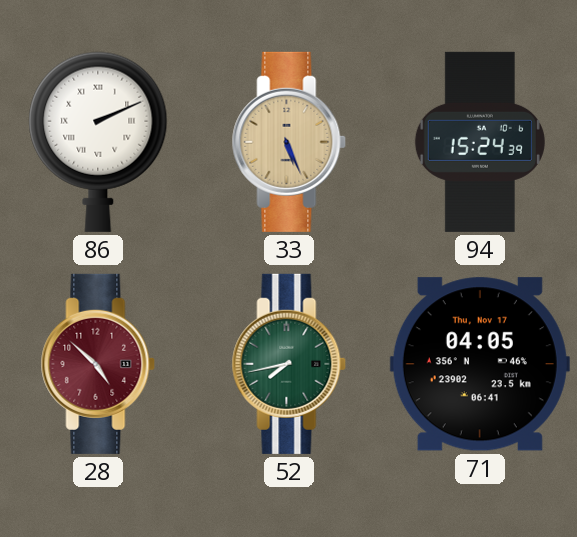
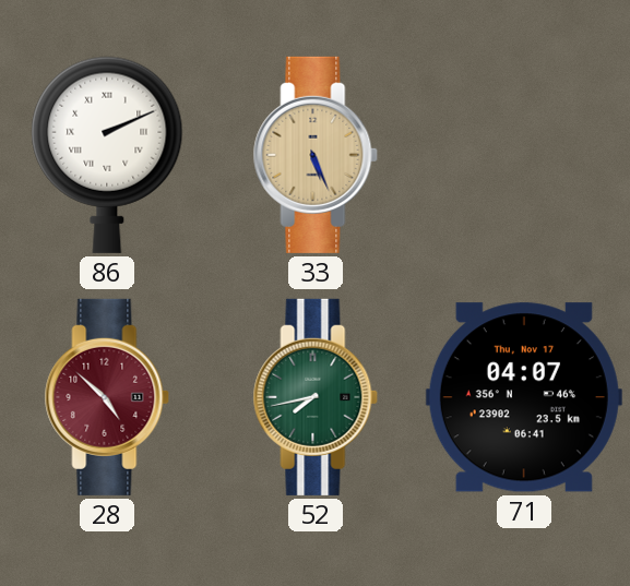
94: 15:24 -> none
71: 04:05 -> 04:07
